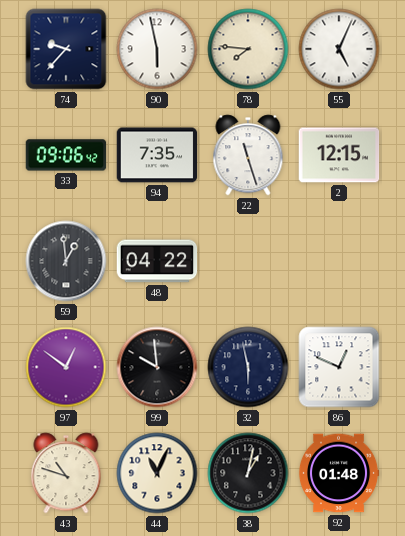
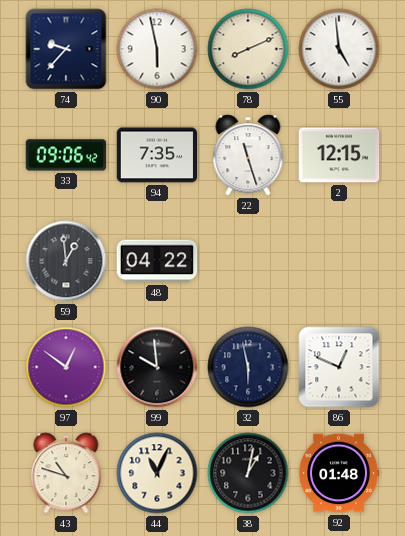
78: 7:46 -> 8:11
55: 5:04 -> 4:59
